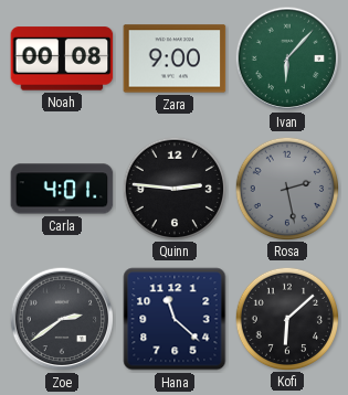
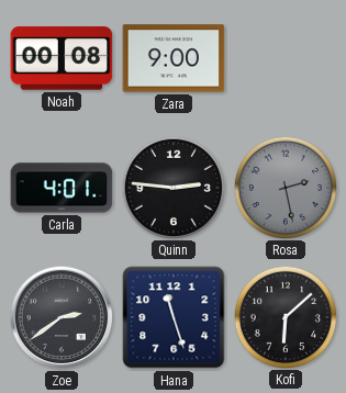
Ivan: 6:07 -> none
Hana: 11:22 -> 11:27
